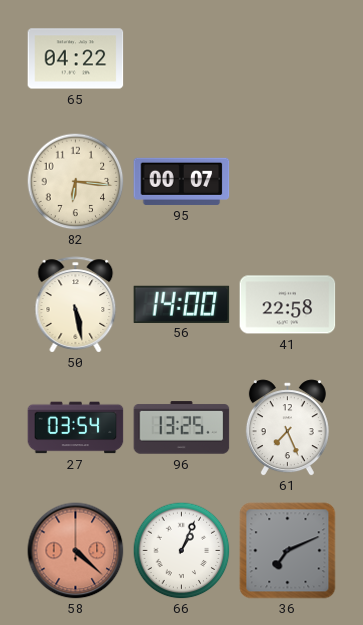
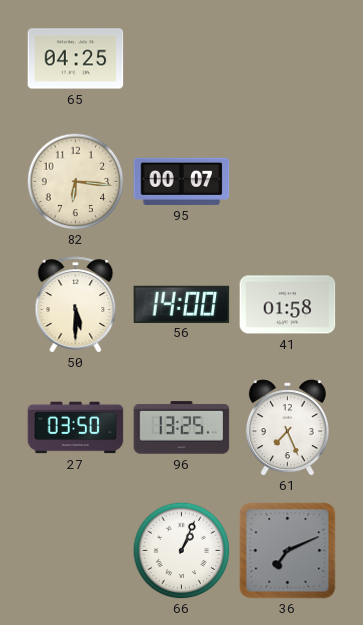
65: 04:22 -> 04:25
50: 5:28 -> 5:30
41: 22:58 -> 01:58
27: 03:54 -> 03:50
58: 4:22 -> none
